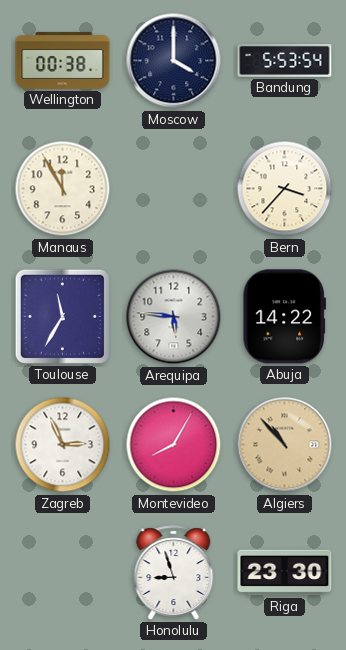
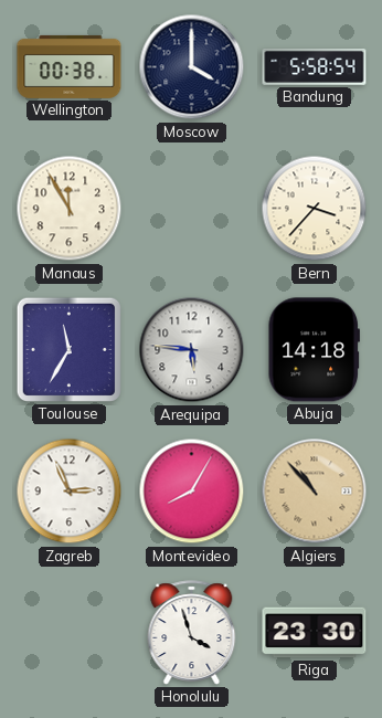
Bandung: 5:53 -> 5:58
Abuja: 14:22 -> 14:18
Honolulu: 8:57 -> 3:57
